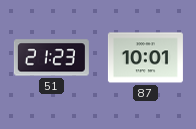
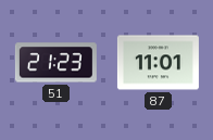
87: 10:01 -> 11:01
